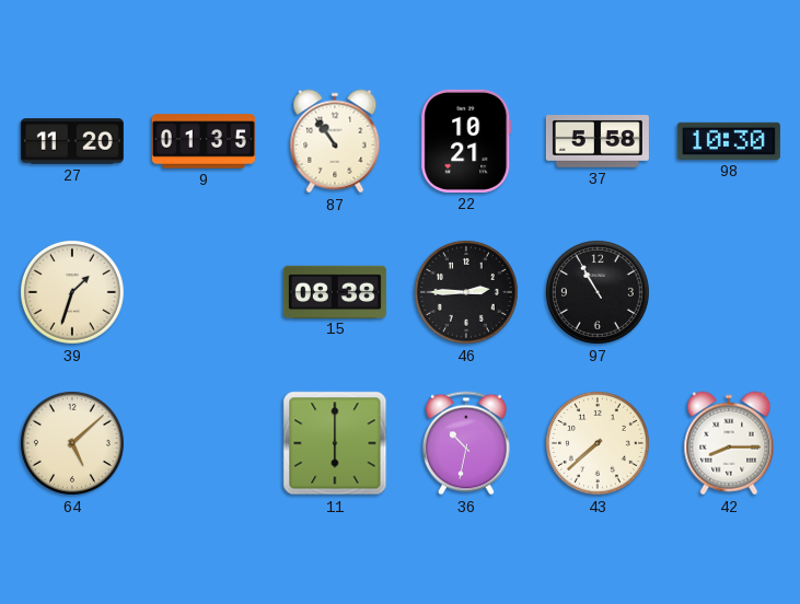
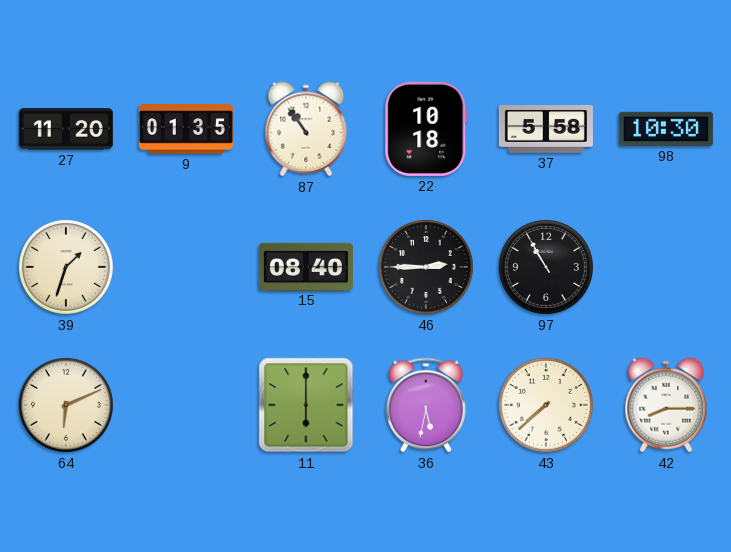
22: 10:21 -> 10:18
15: 08:38 -> 08:40
64: 5:08 -> 6:11
36: 10:32 -> 5:32
